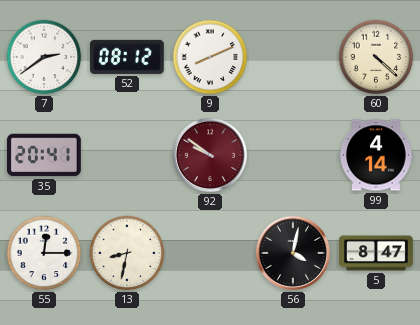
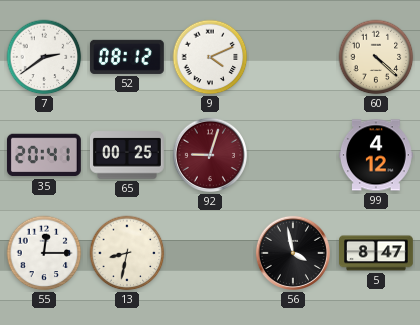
9: 8:11 -> 4:11
65: none -> 00:25
92: 9:51 -> 9:03
99: 4:14 -> 4:12
56: 4:02 -> 3:58
